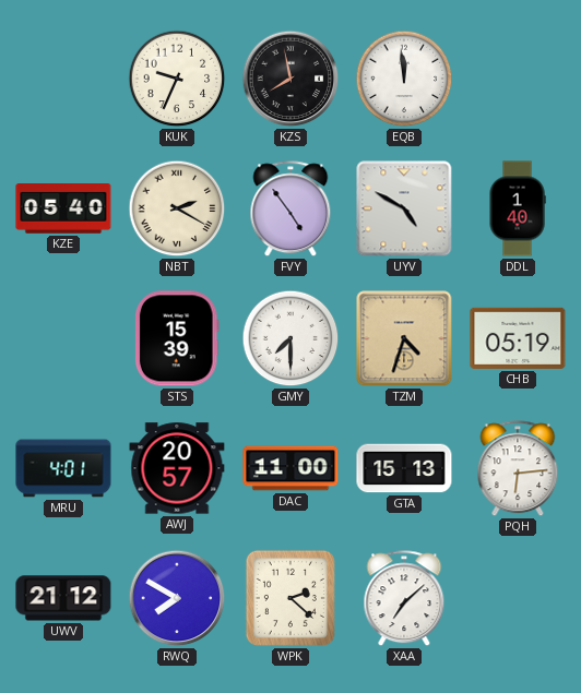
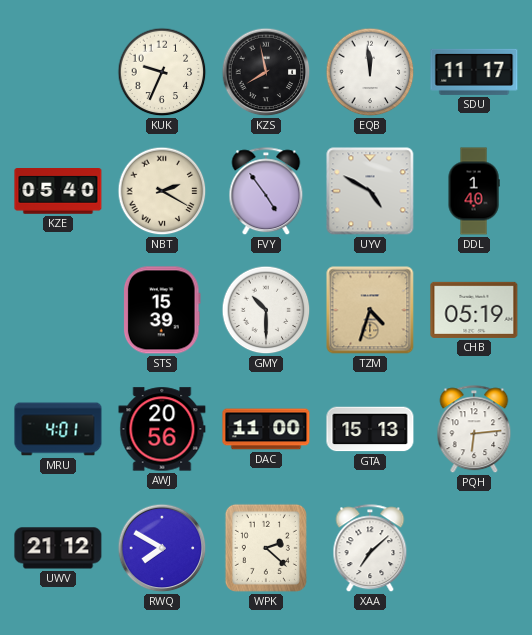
SDU: none -> 11:17
GMY: 7:30 -> 10:30
AWJ: 20:57 -> 20:56
